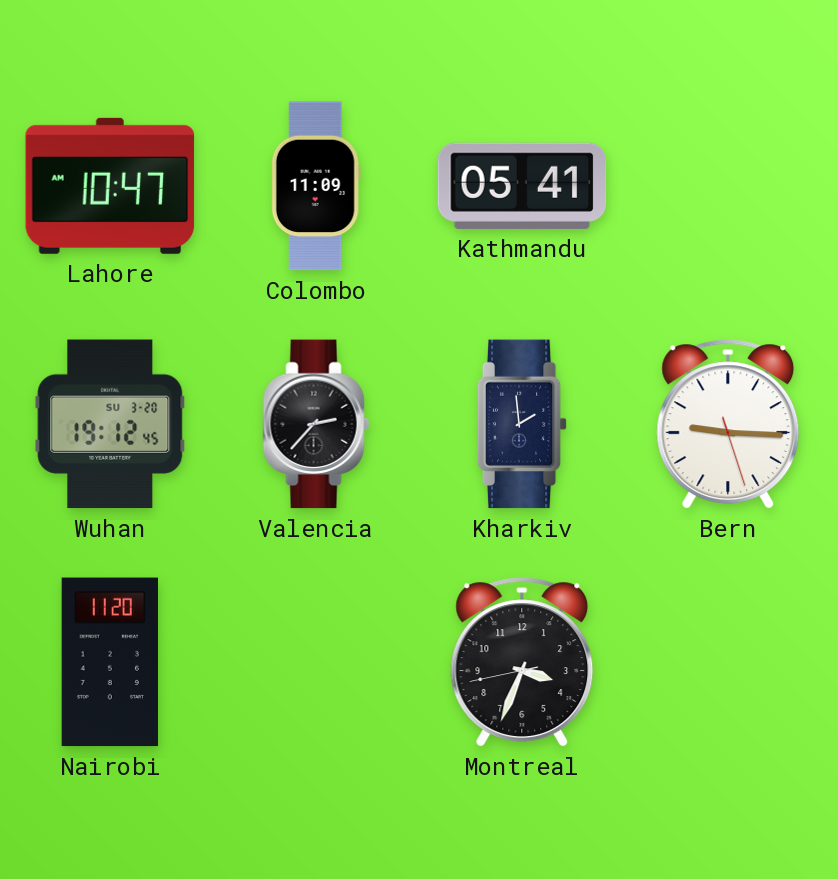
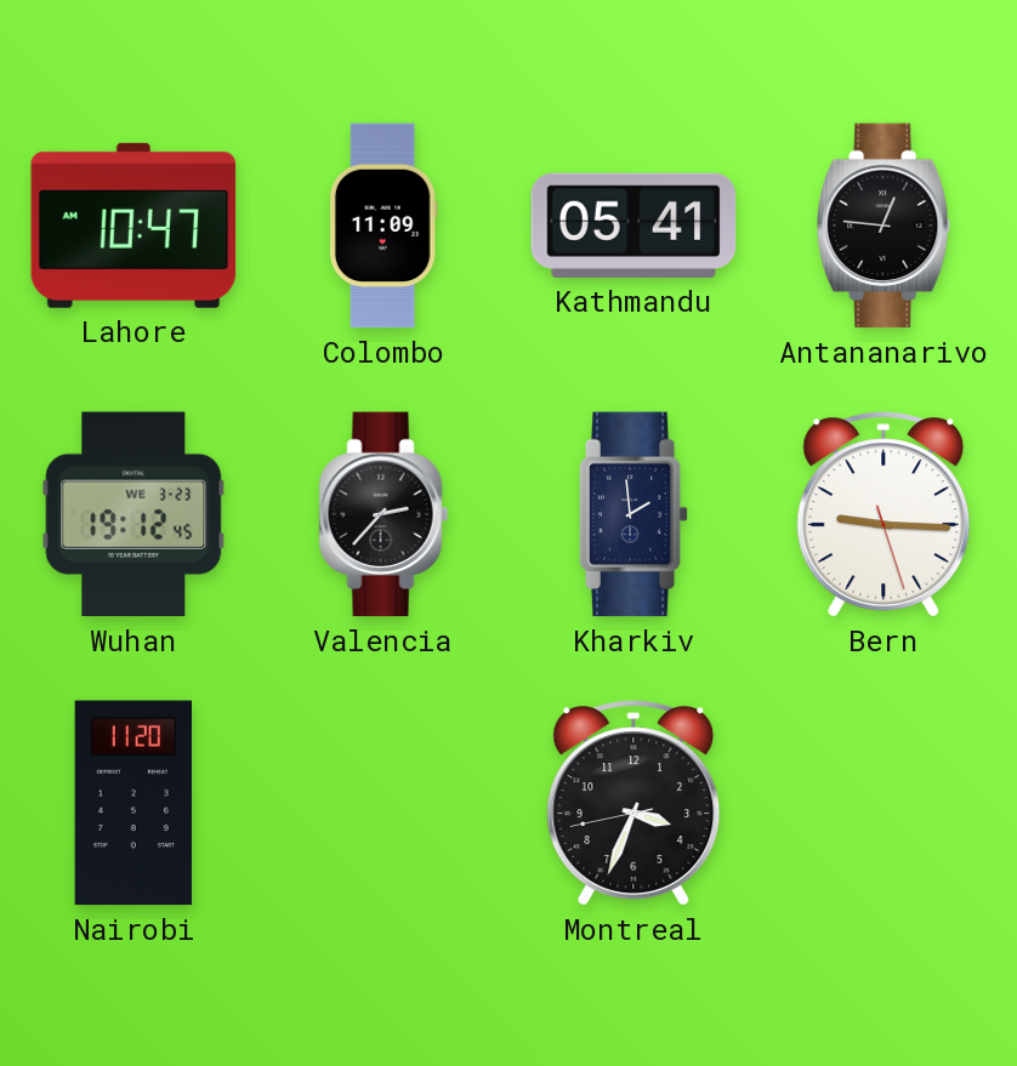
Antananarivo: none -> 12:46
Wuhan date: SU 3-20 -> WE 3-23
